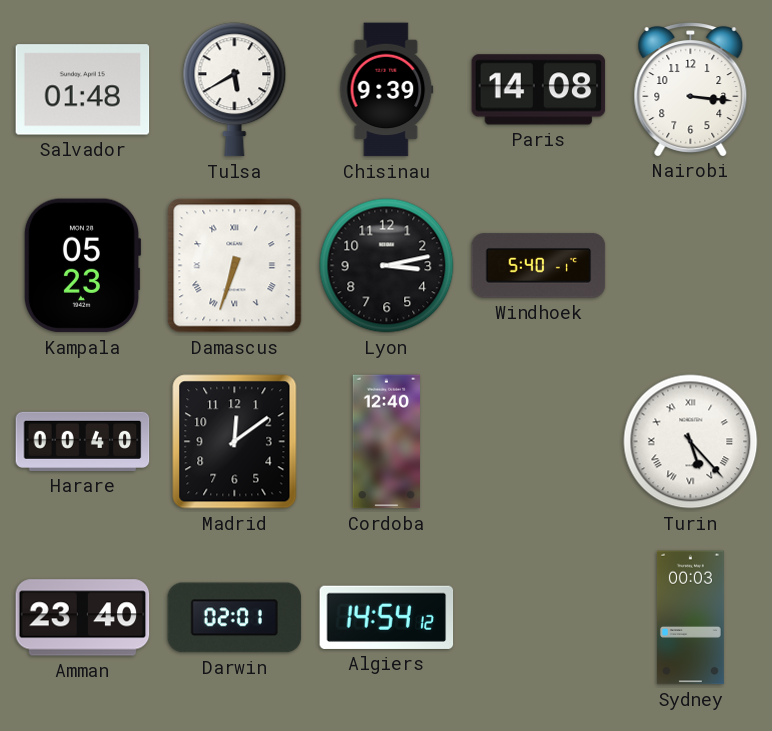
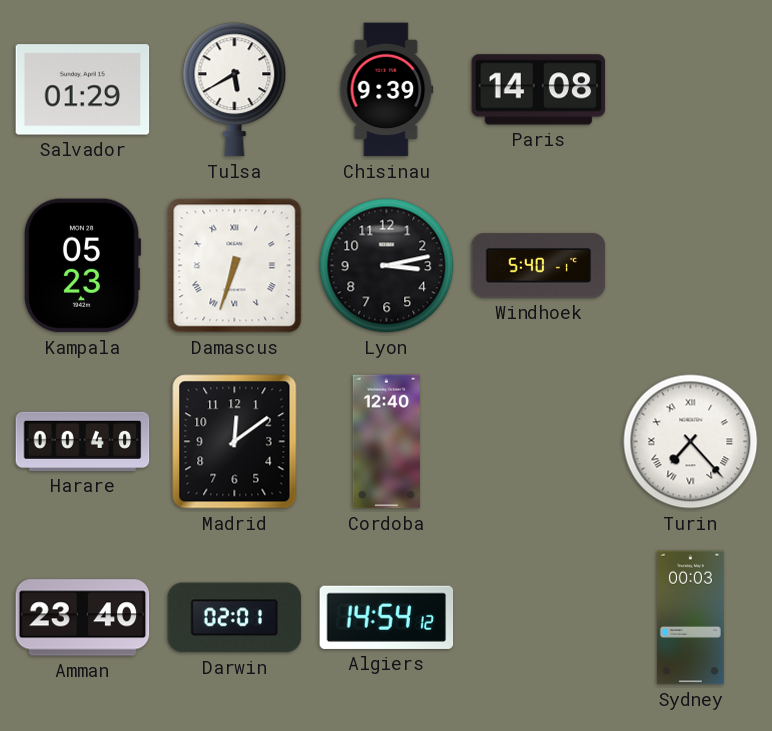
Salvador: 01:48 -> 01:29
Nairobi: 3:16 -> none
Turin: 5:23 -> 7:23
